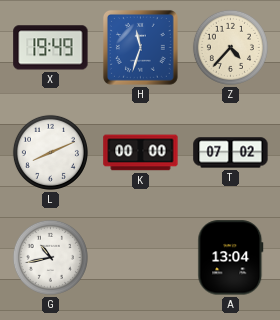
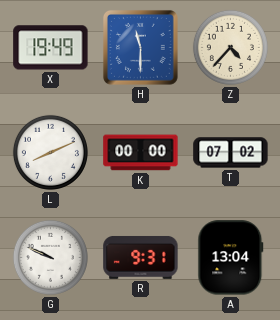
H: 11:33 -> 11:30
G: 10:43 -> 9:49
R: none -> 9:31
